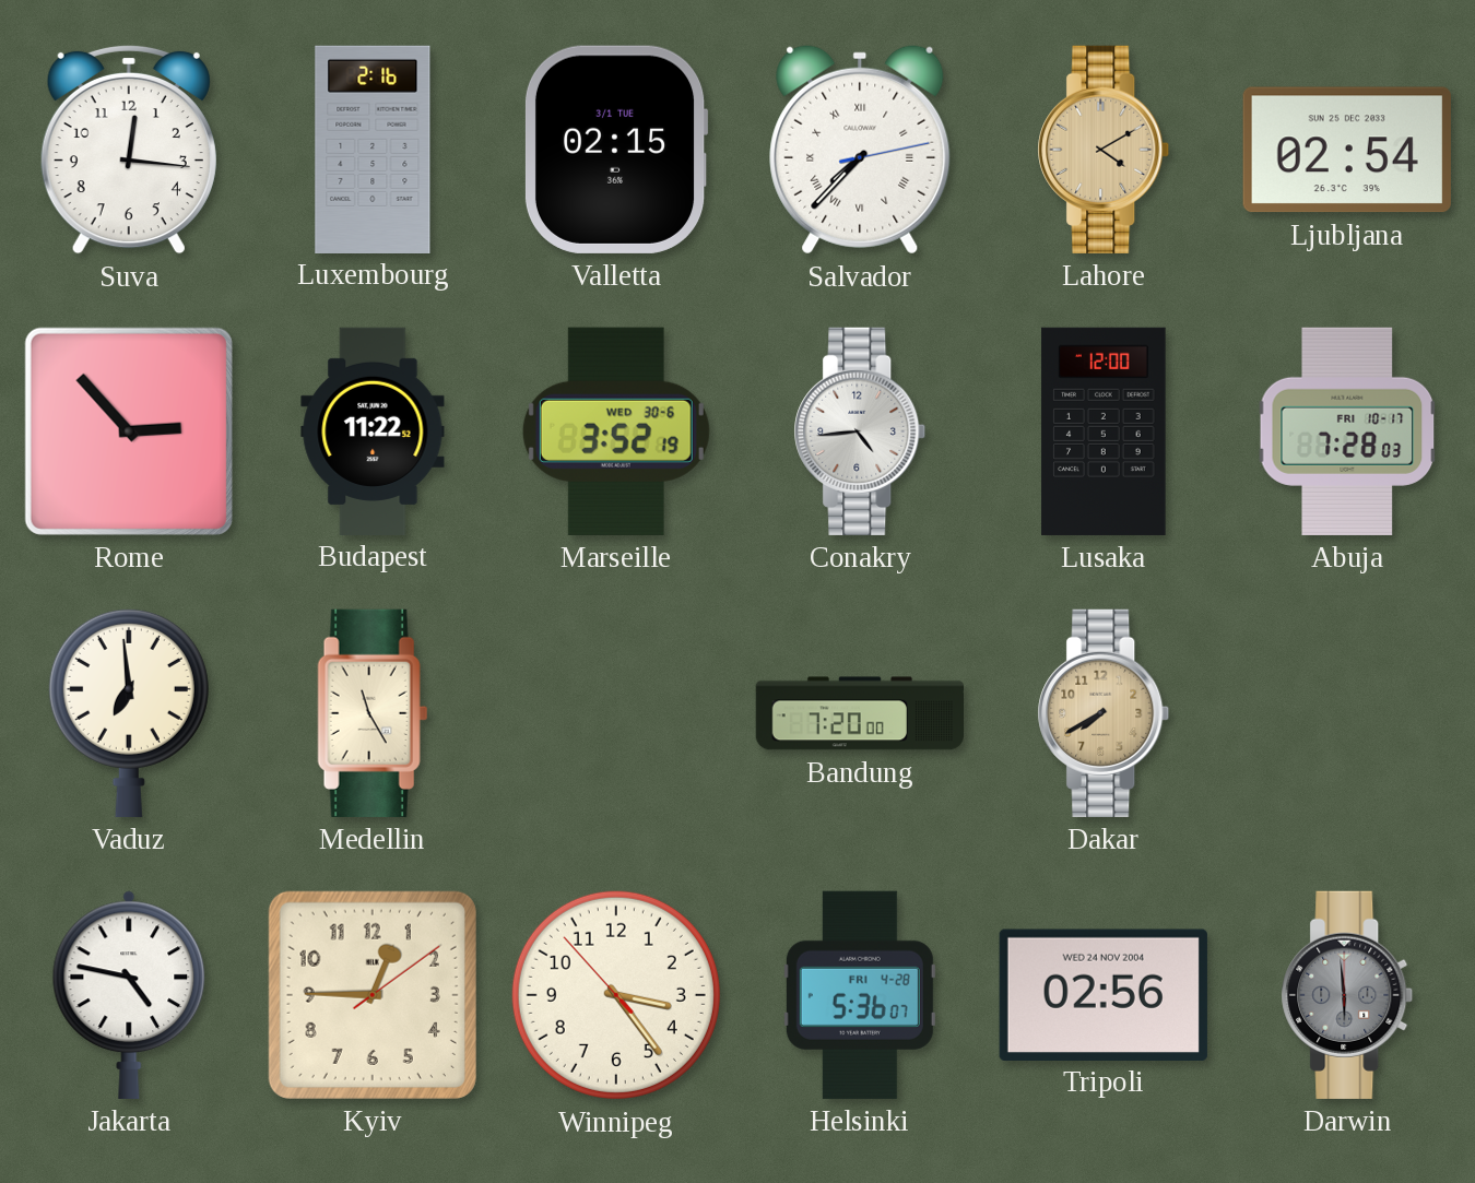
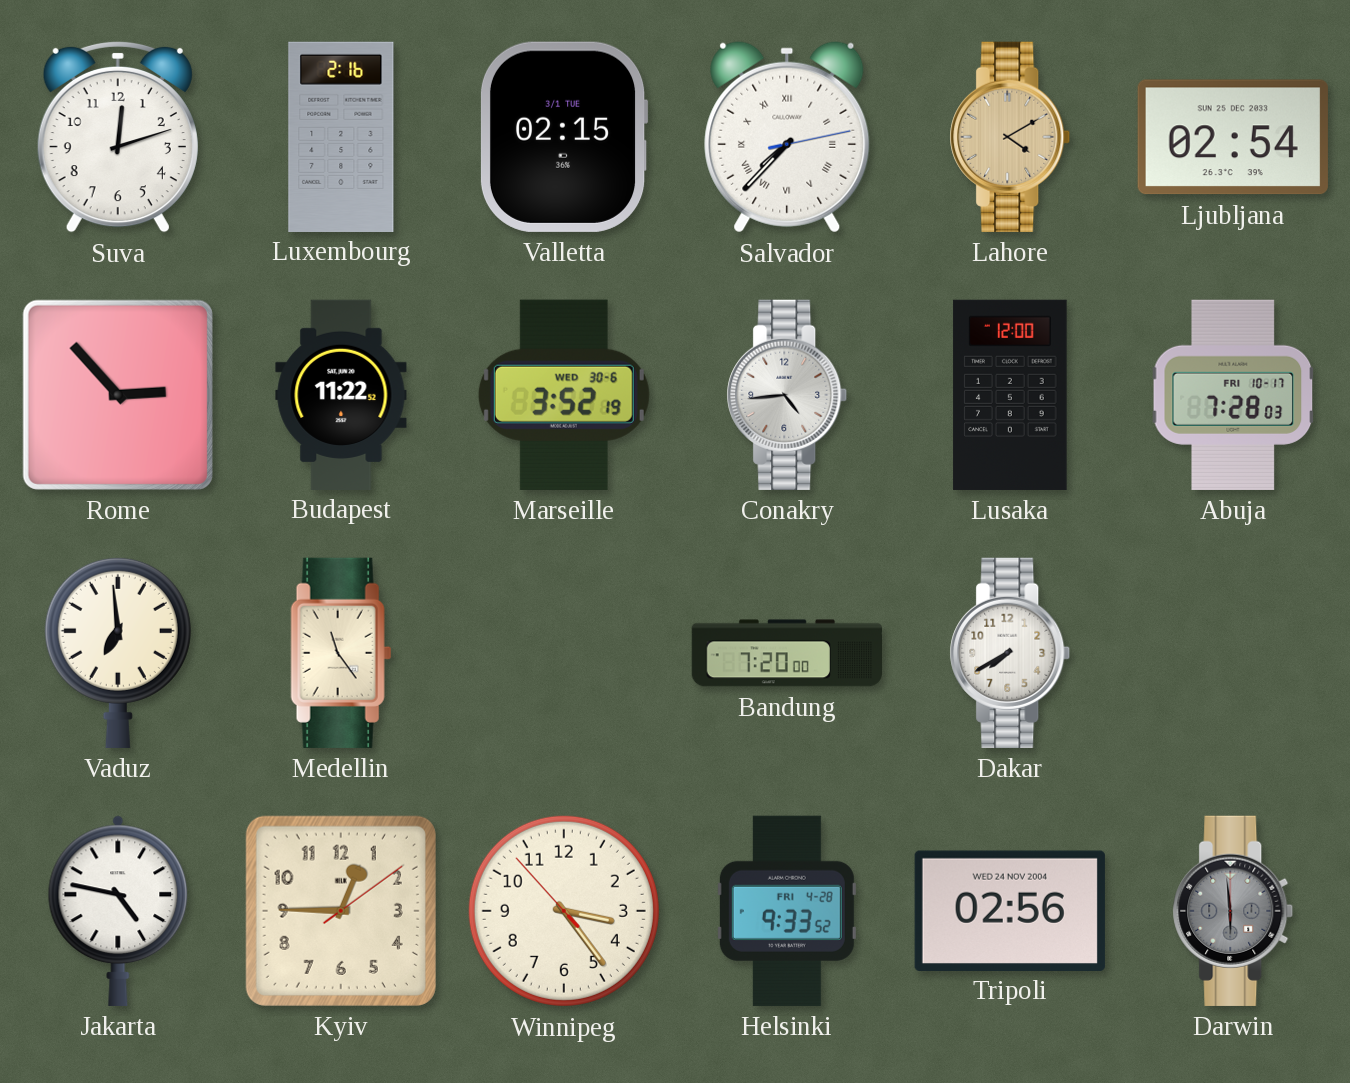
Suva: 12:16 -> 12:12
Medellin: 11:25 -> 11:24
Dakar dial: champagne -> white
Helsinki: 5:36 -> 9:33
